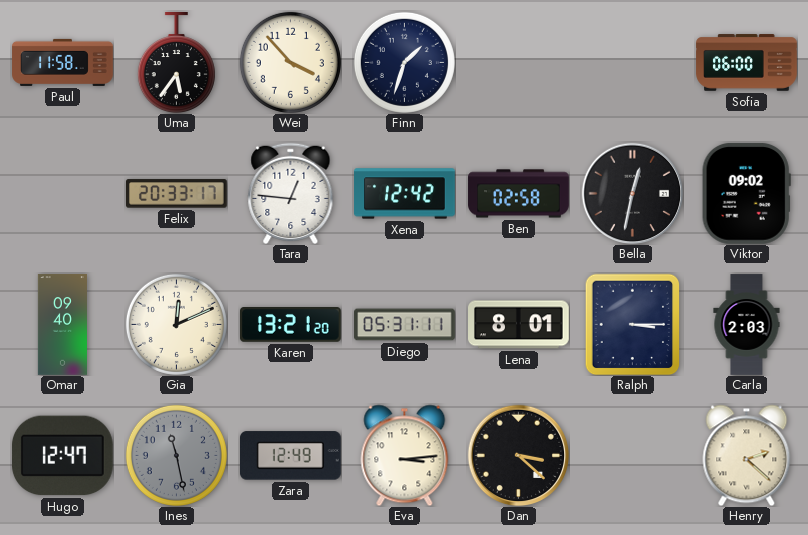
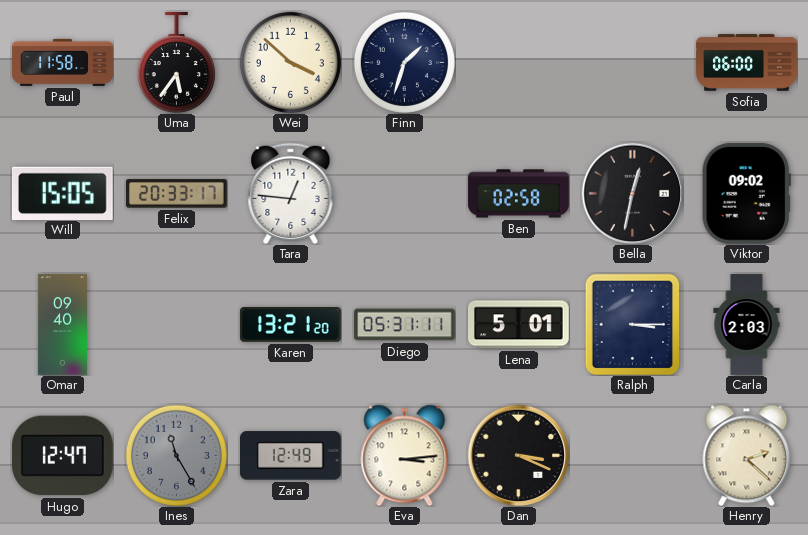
Wei: 3:53 -> 3:52
Will: none -> 15:05
Xena: 12:42 -> none
Gia: 12:11 -> none
Lena: 8:01 -> 5:01
Ines: 11:28 -> 11:25
Dan: 3:22 -> 3:19
